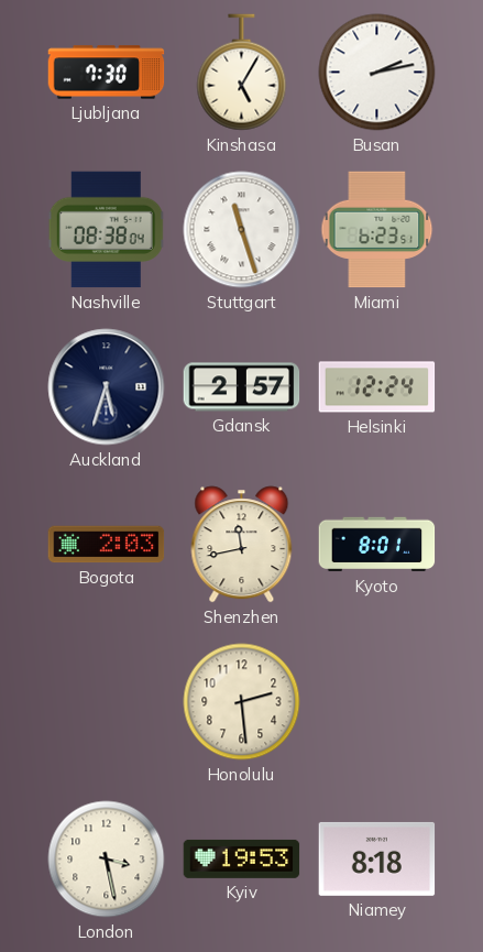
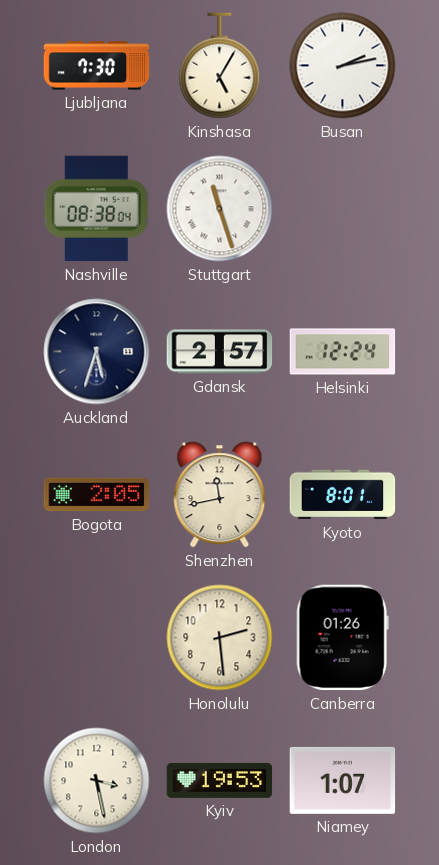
Miami: 6:23 -> none
Bogota: 2:03 -> 2:05
Canberra: none -> 01:26
Niamey: 8:18 -> 1:07
